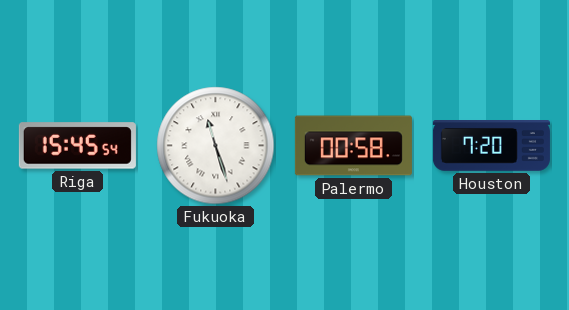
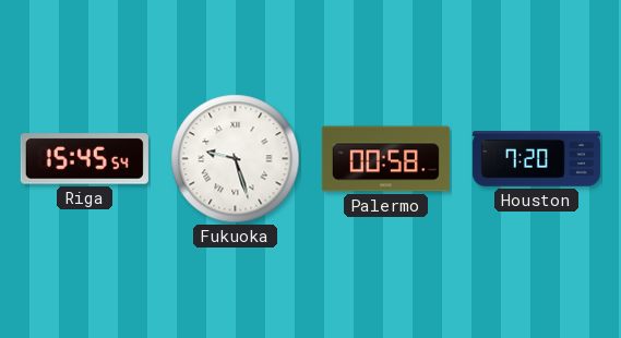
Fukuoka: 11:27 -> 9:27
